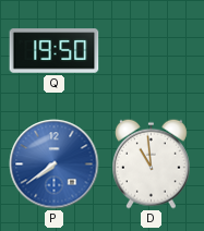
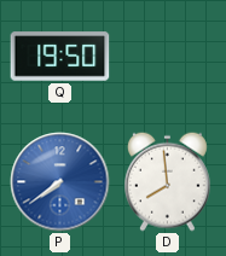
D: 10:59 -> 7:59
